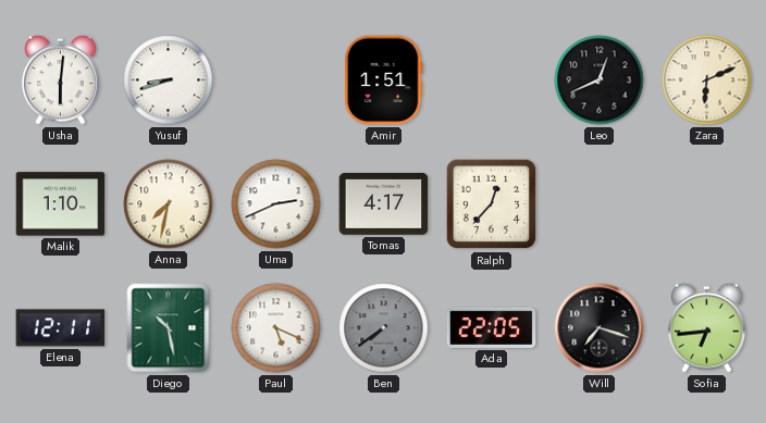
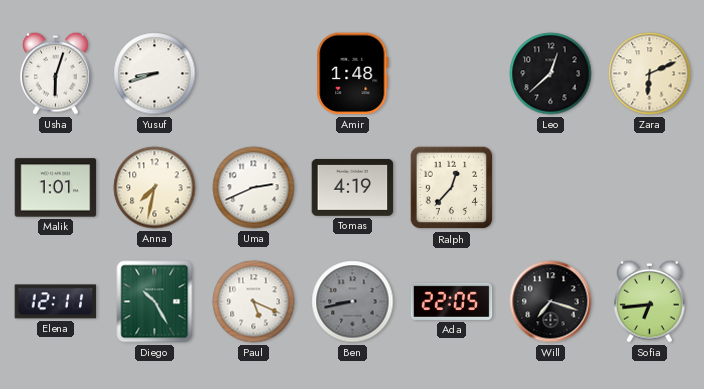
Usha: 6:01 -> 6:03
Amir: 1:51 -> 1:48
Leo: 12:41 -> 12:38
Malik: 1:10 -> 1:01
Tomas: 4:17 -> 4:19
Diego: 10:28 -> 10:25
Ben: 7:39 -> 8:43
